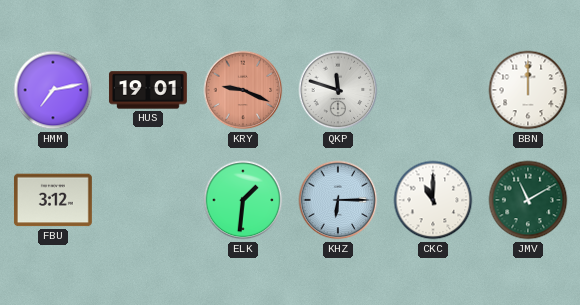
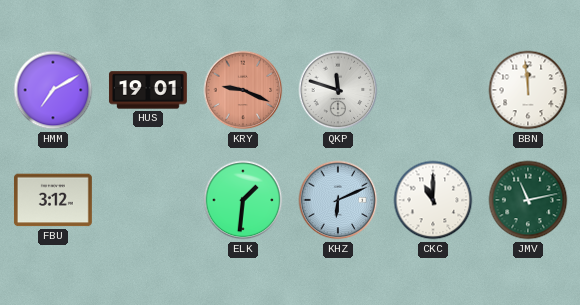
HMM: 7:13 -> 7:10
BBN: 12:00 -> 11:59
KHZ: 6:15 -> 6:11
JMV: 11:10 -> 11:13
